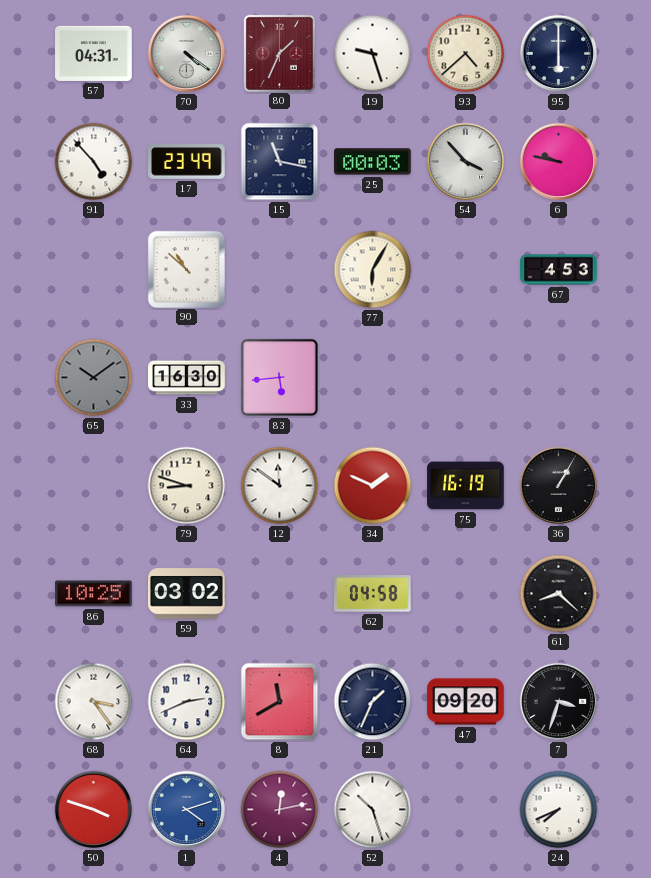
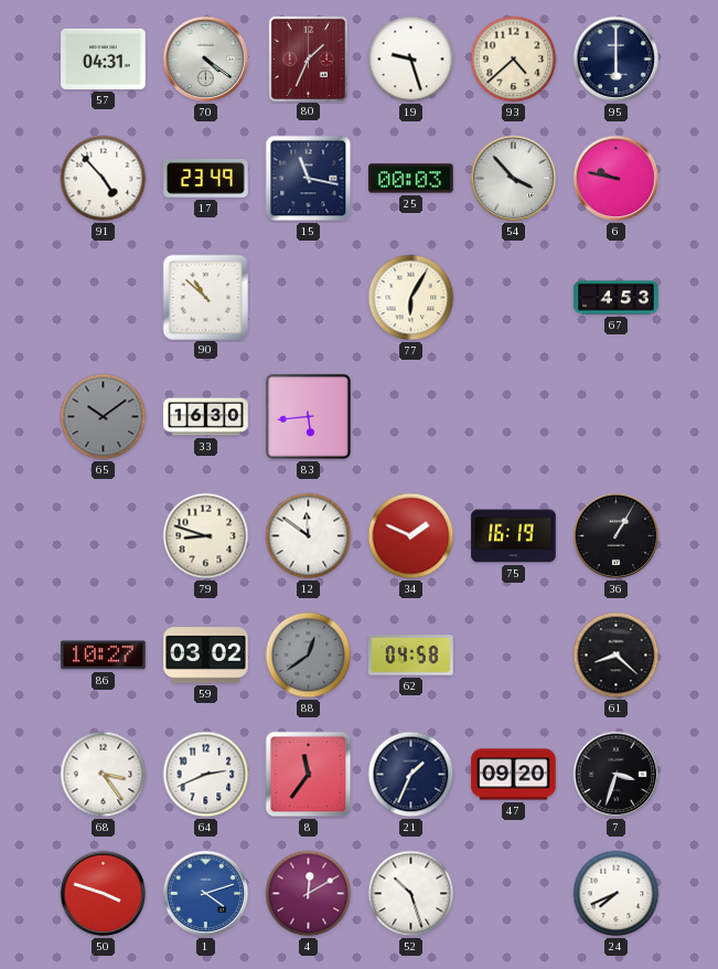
86: 10:25 -> 10:27
88: none -> 12:39
8: 11:40 -> 11:36
4: 12:13 -> 12:10
